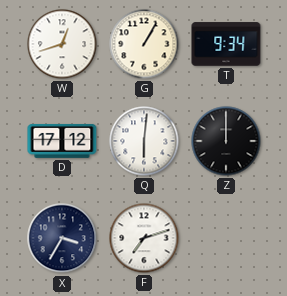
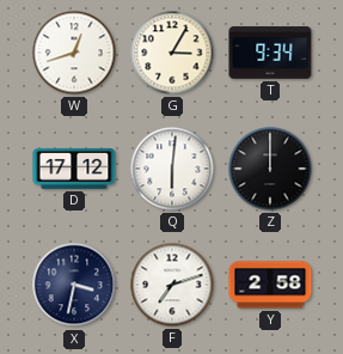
G: 1:05 -> 3:05
X: 3:35 -> 3:32
Y: none -> 2:58
